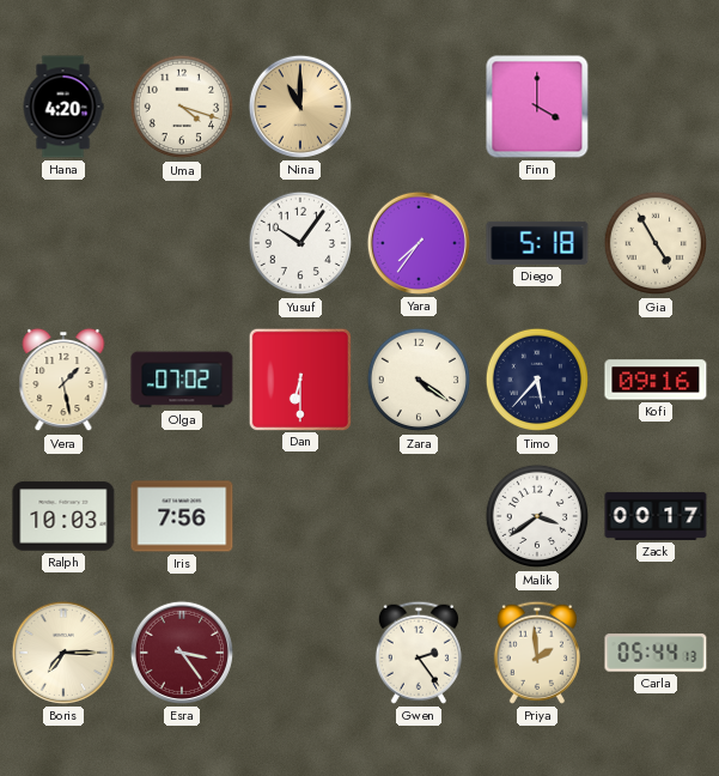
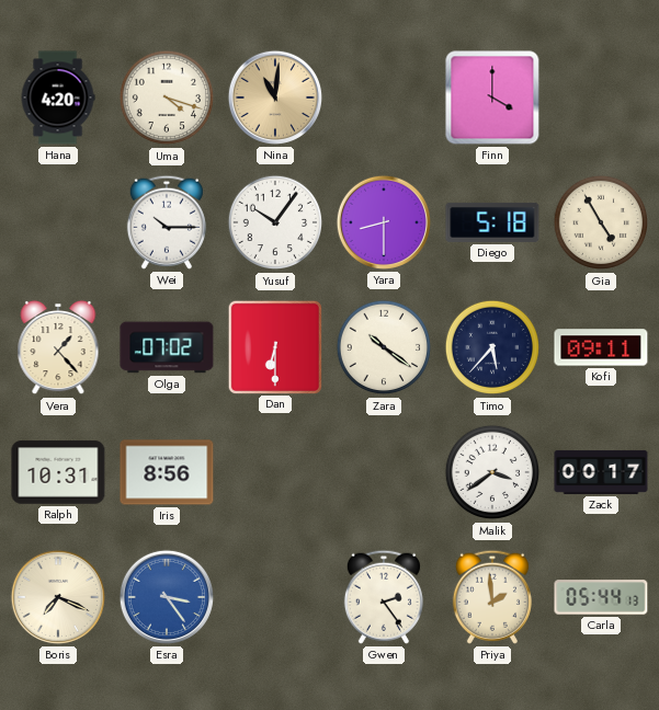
Nina: 11:00 -> 11:01
Wei: none -> 10:15
Yara: 7:36 -> 8:30
Vera: 1:28 -> 1:23
Zara: 4:21 -> 10:21
Kofi: 09:16 -> 09:11
Ralph: 10:03 -> 10:31
Iris: 7:56 -> 8:56
Boris: 7:15 -> 7:19
Esra dial: burgundy -> blue
